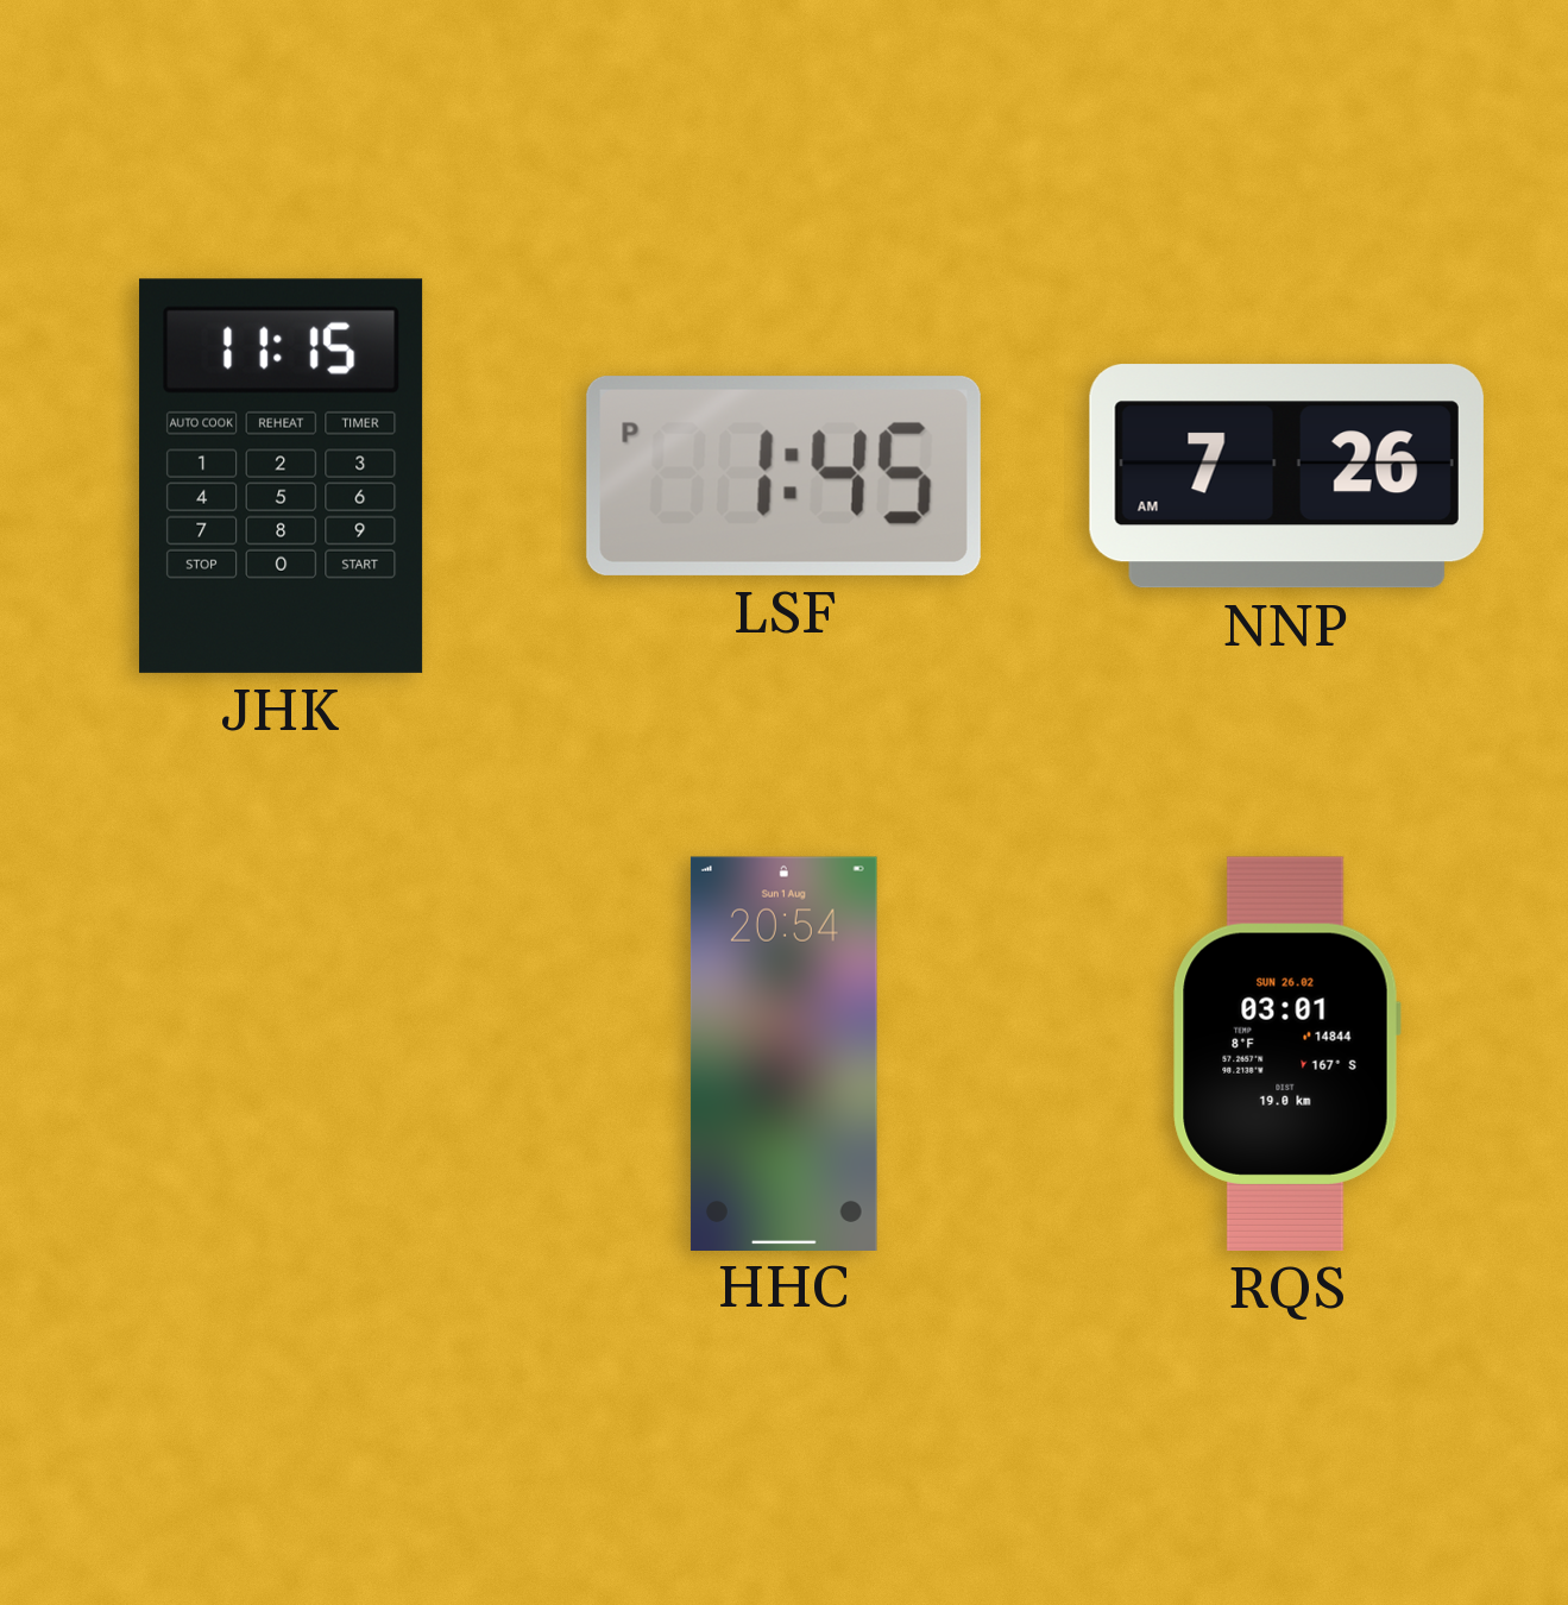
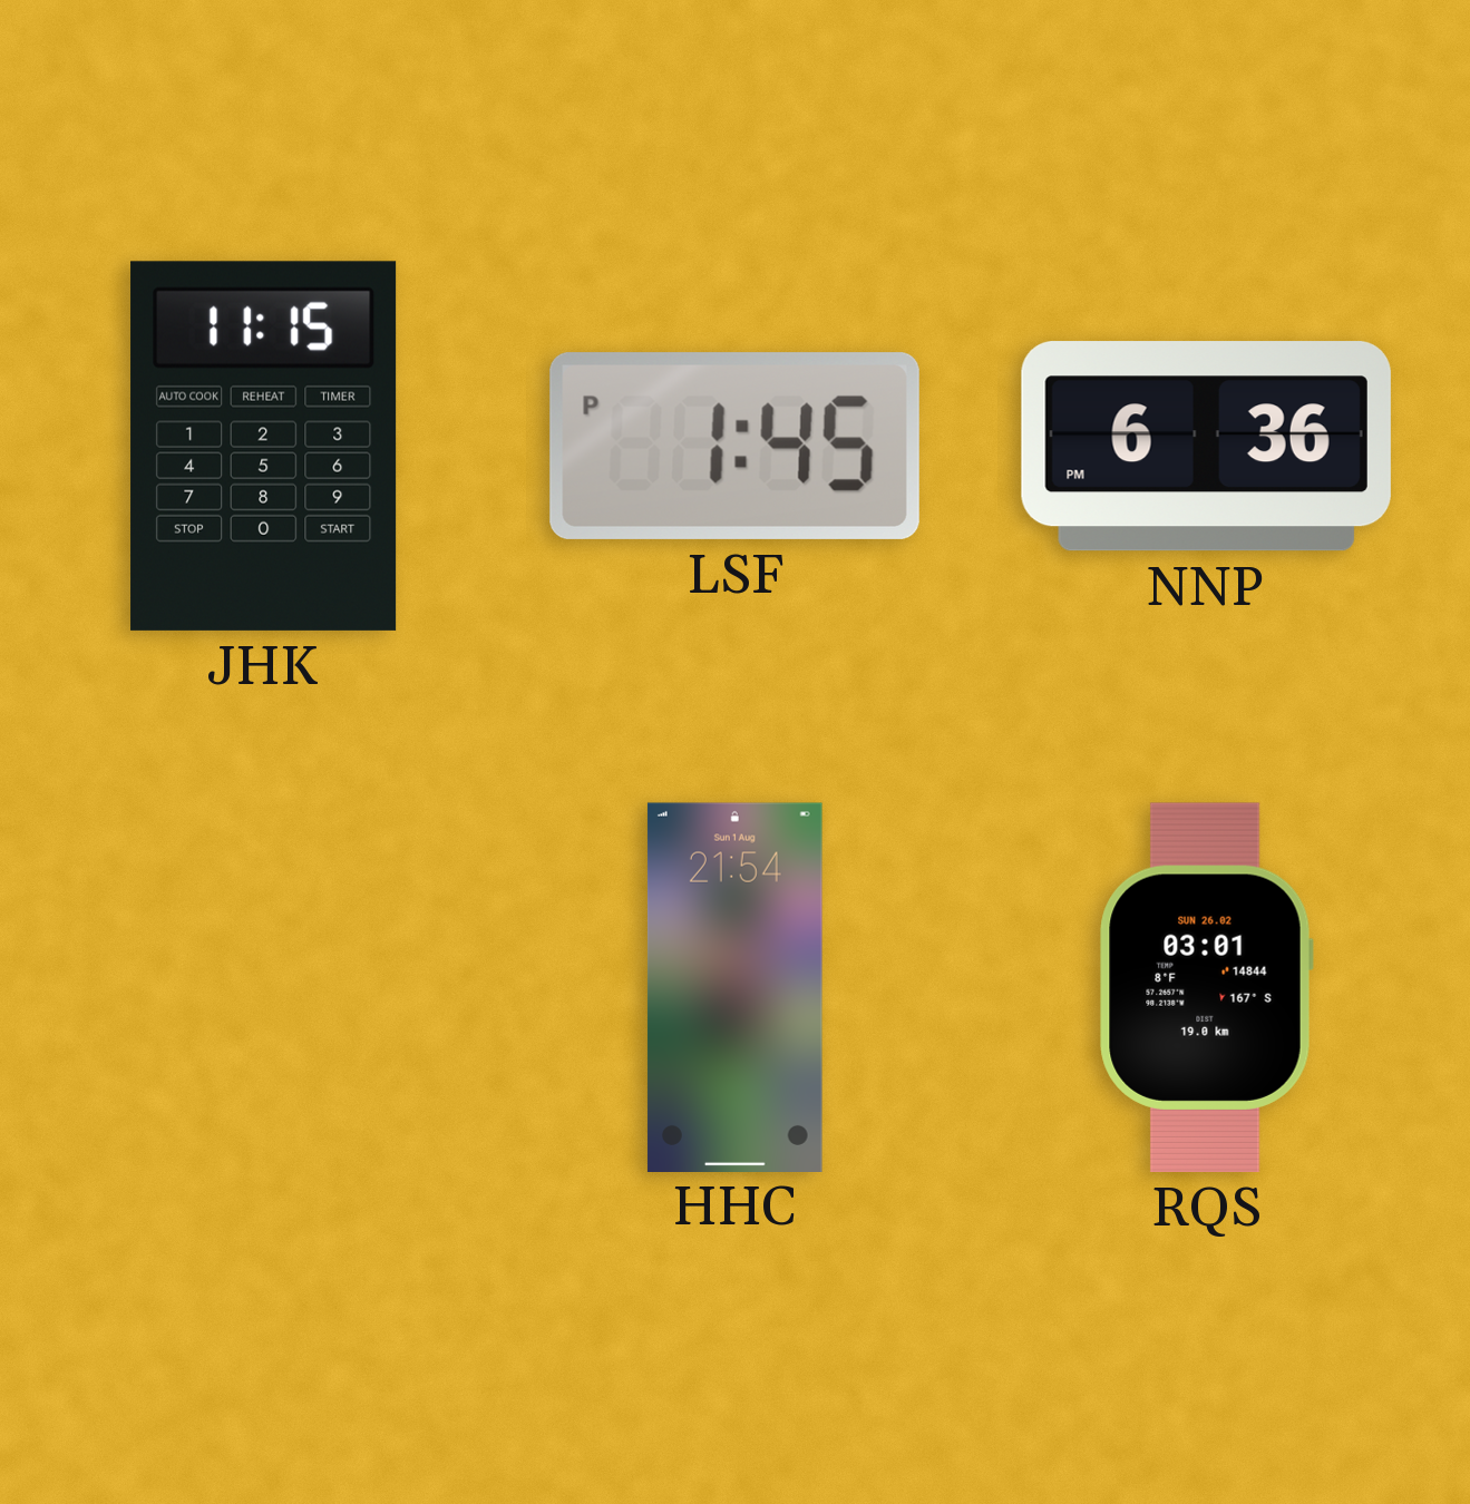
NNP: 7:26 -> 6:36
HHC: 20:54 -> 21:54
